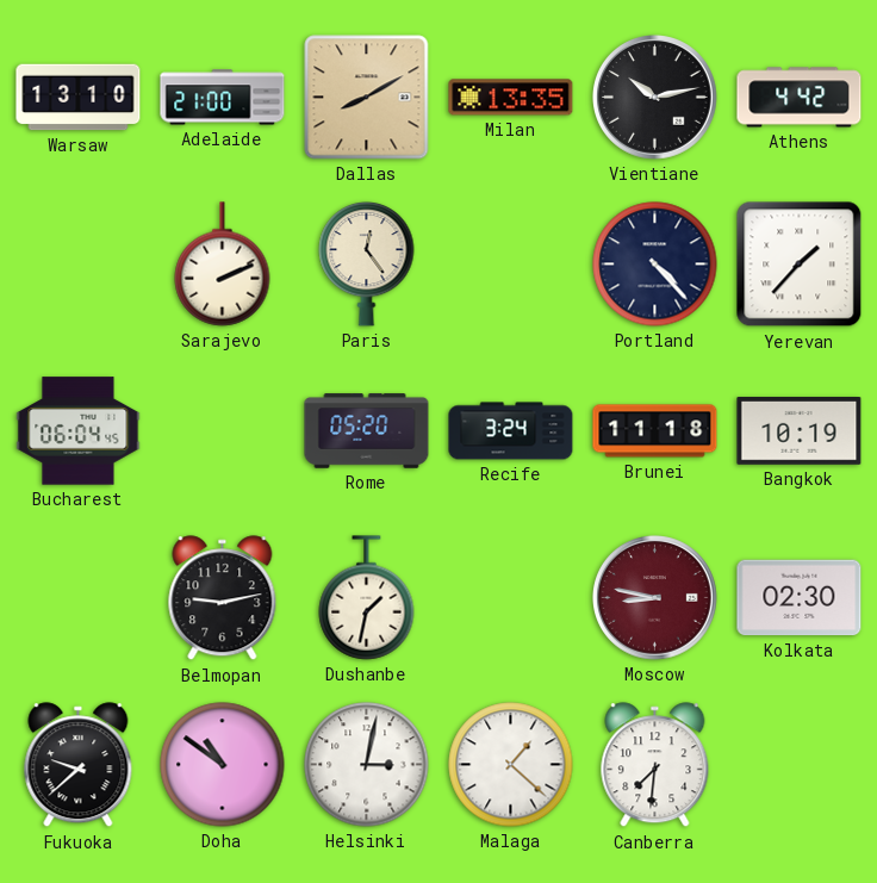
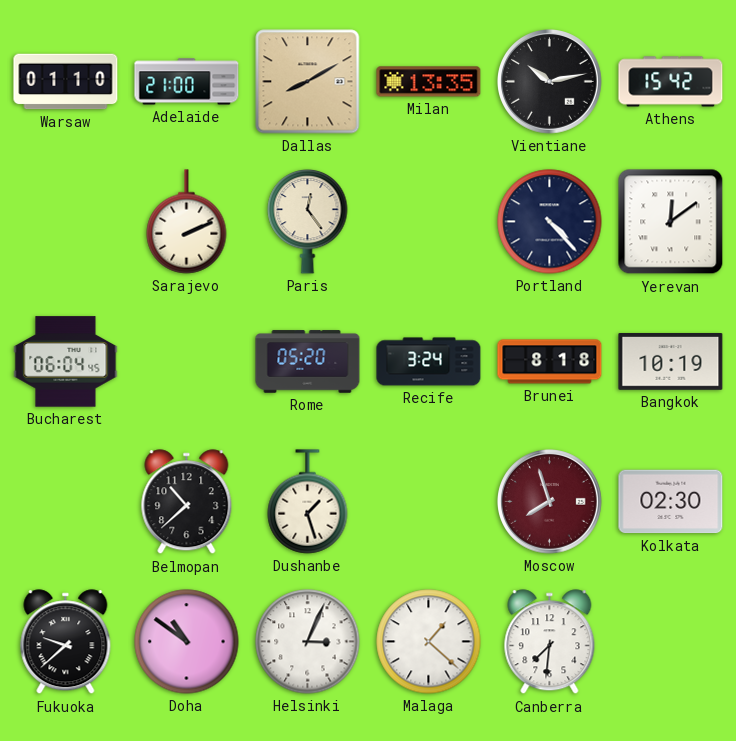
Warsaw: 13:10 -> 01:10
Athens: 4:42 -> 15:42
Yerevan: 1:37 -> 12:09
Brunei: 11:18 -> 8:18
Belmopan: 9:13 -> 10:38
Dushanbe: 1:32 -> 1:27
Moscow: 8:47 -> 7:57
Helsinki: 3:02 -> 3:04
